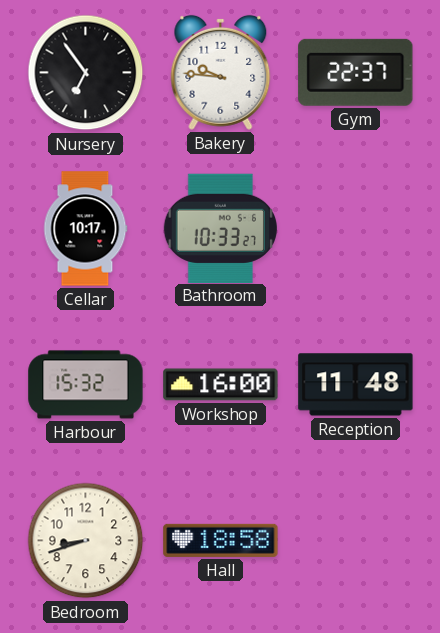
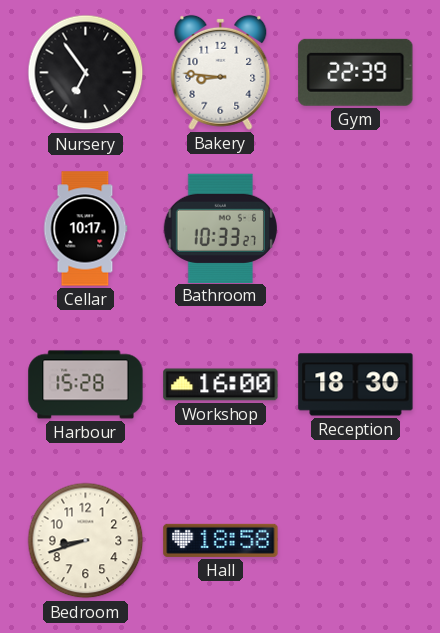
Bakery: 9:46 -> 8:46
Gym: 22:37 -> 22:39
Harbour: 15:32 -> 15:28
Reception: 11:48 -> 18:30
